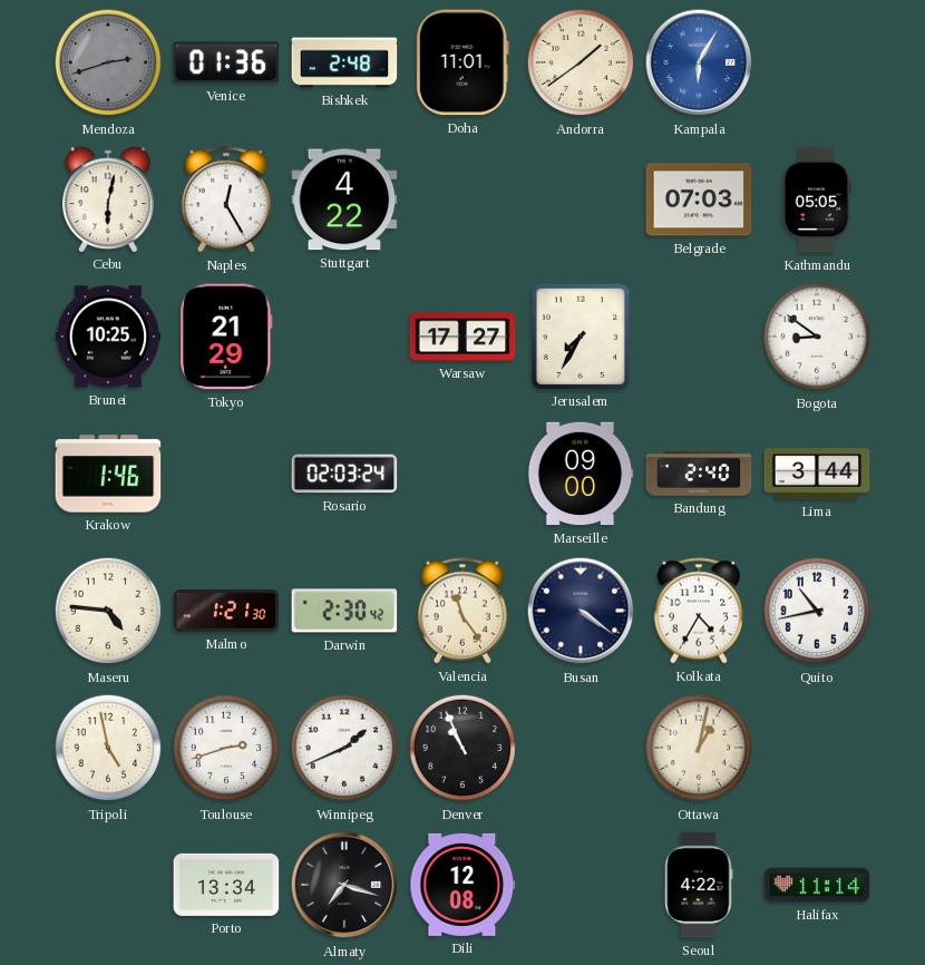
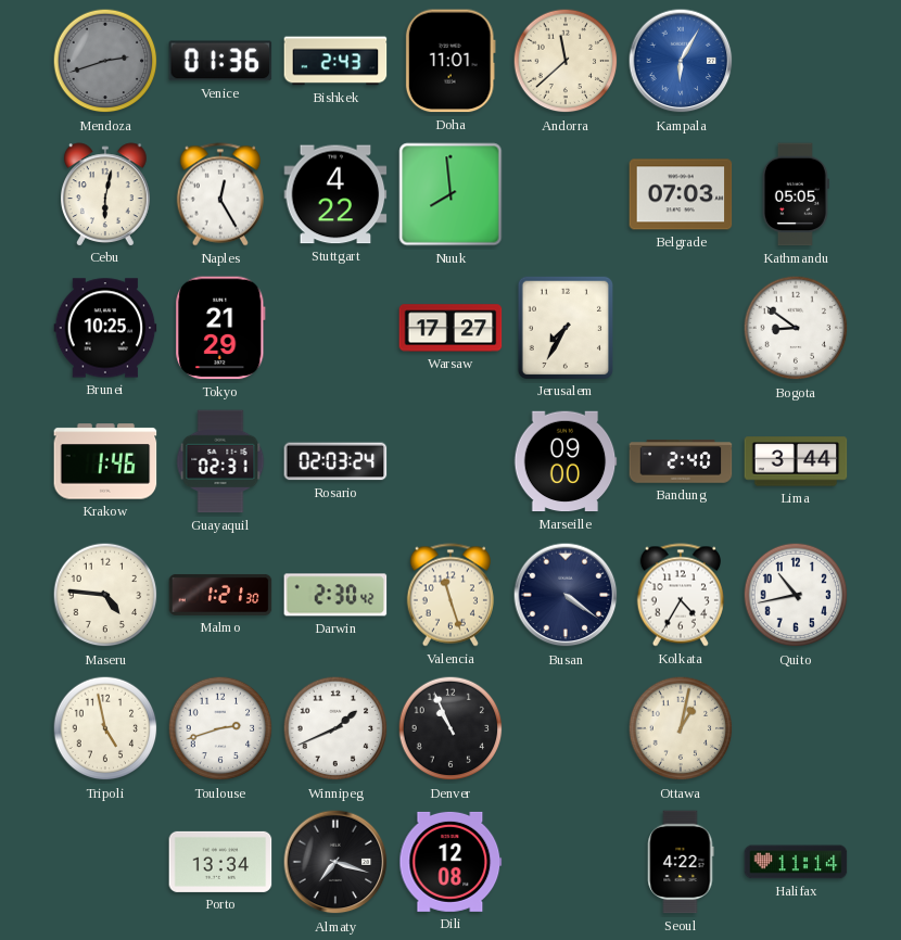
Bishkek: 2:48 -> 2:43
Andorra: 1:39 -> 11:38
Nuuk: none -> 7:59
Guayaquil: none -> 02:31
Valencia: 11:24 -> 11:27
